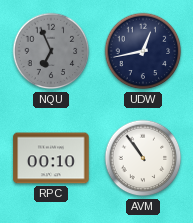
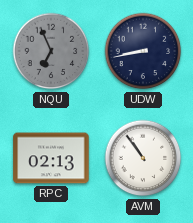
UDW: 12:43 -> 8:43
RPC: 00:10 -> 02:13
